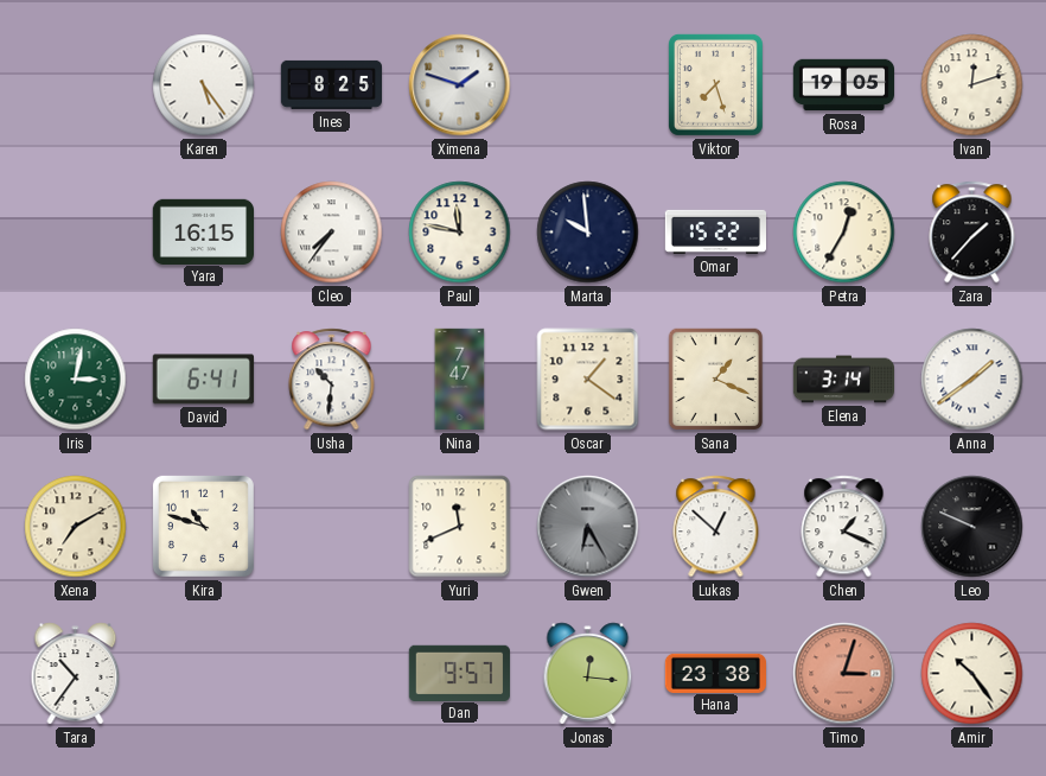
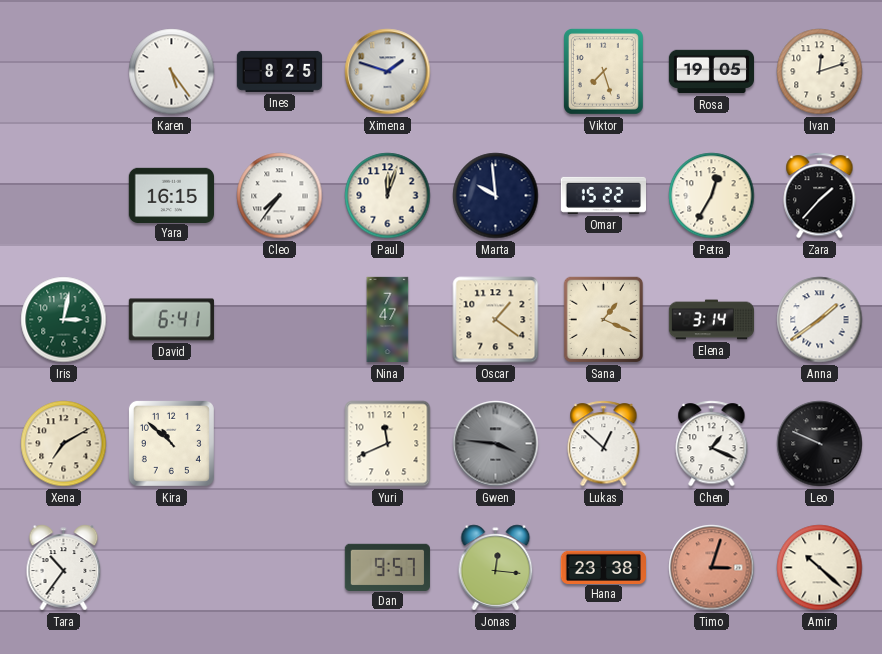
Paul: 11:47 -> 12:03
Usha: 10:31 -> none
Kira: 10:48 -> 10:52
Gwen: 6:25 -> 3:46
Amir: 10:24 -> 10:22
